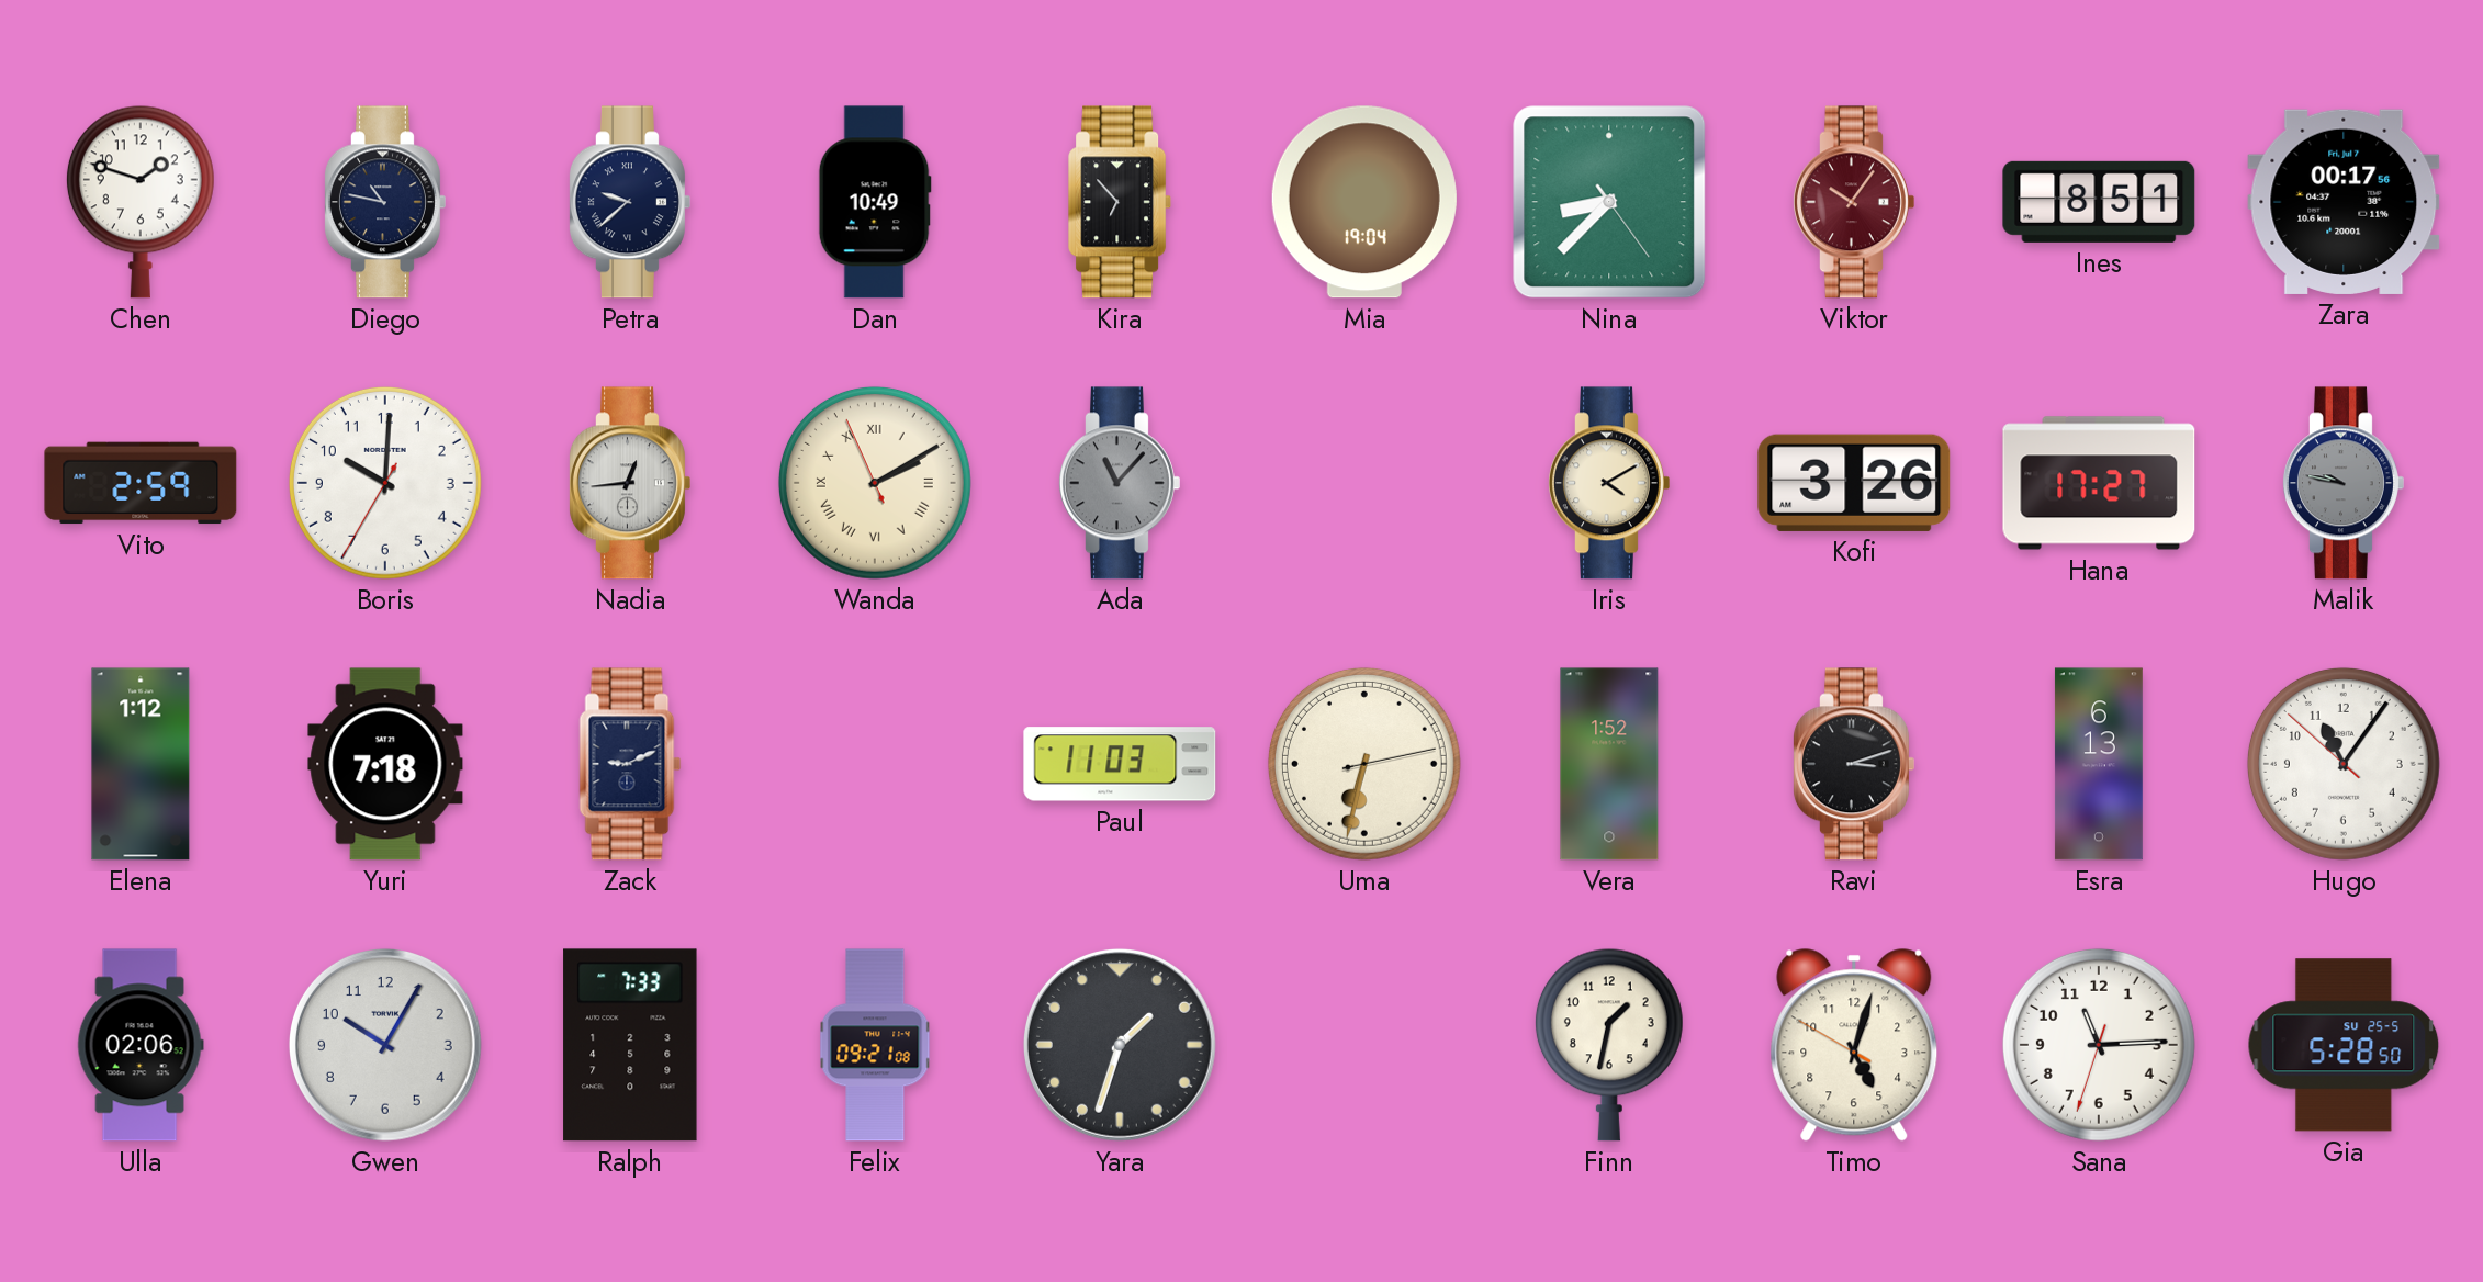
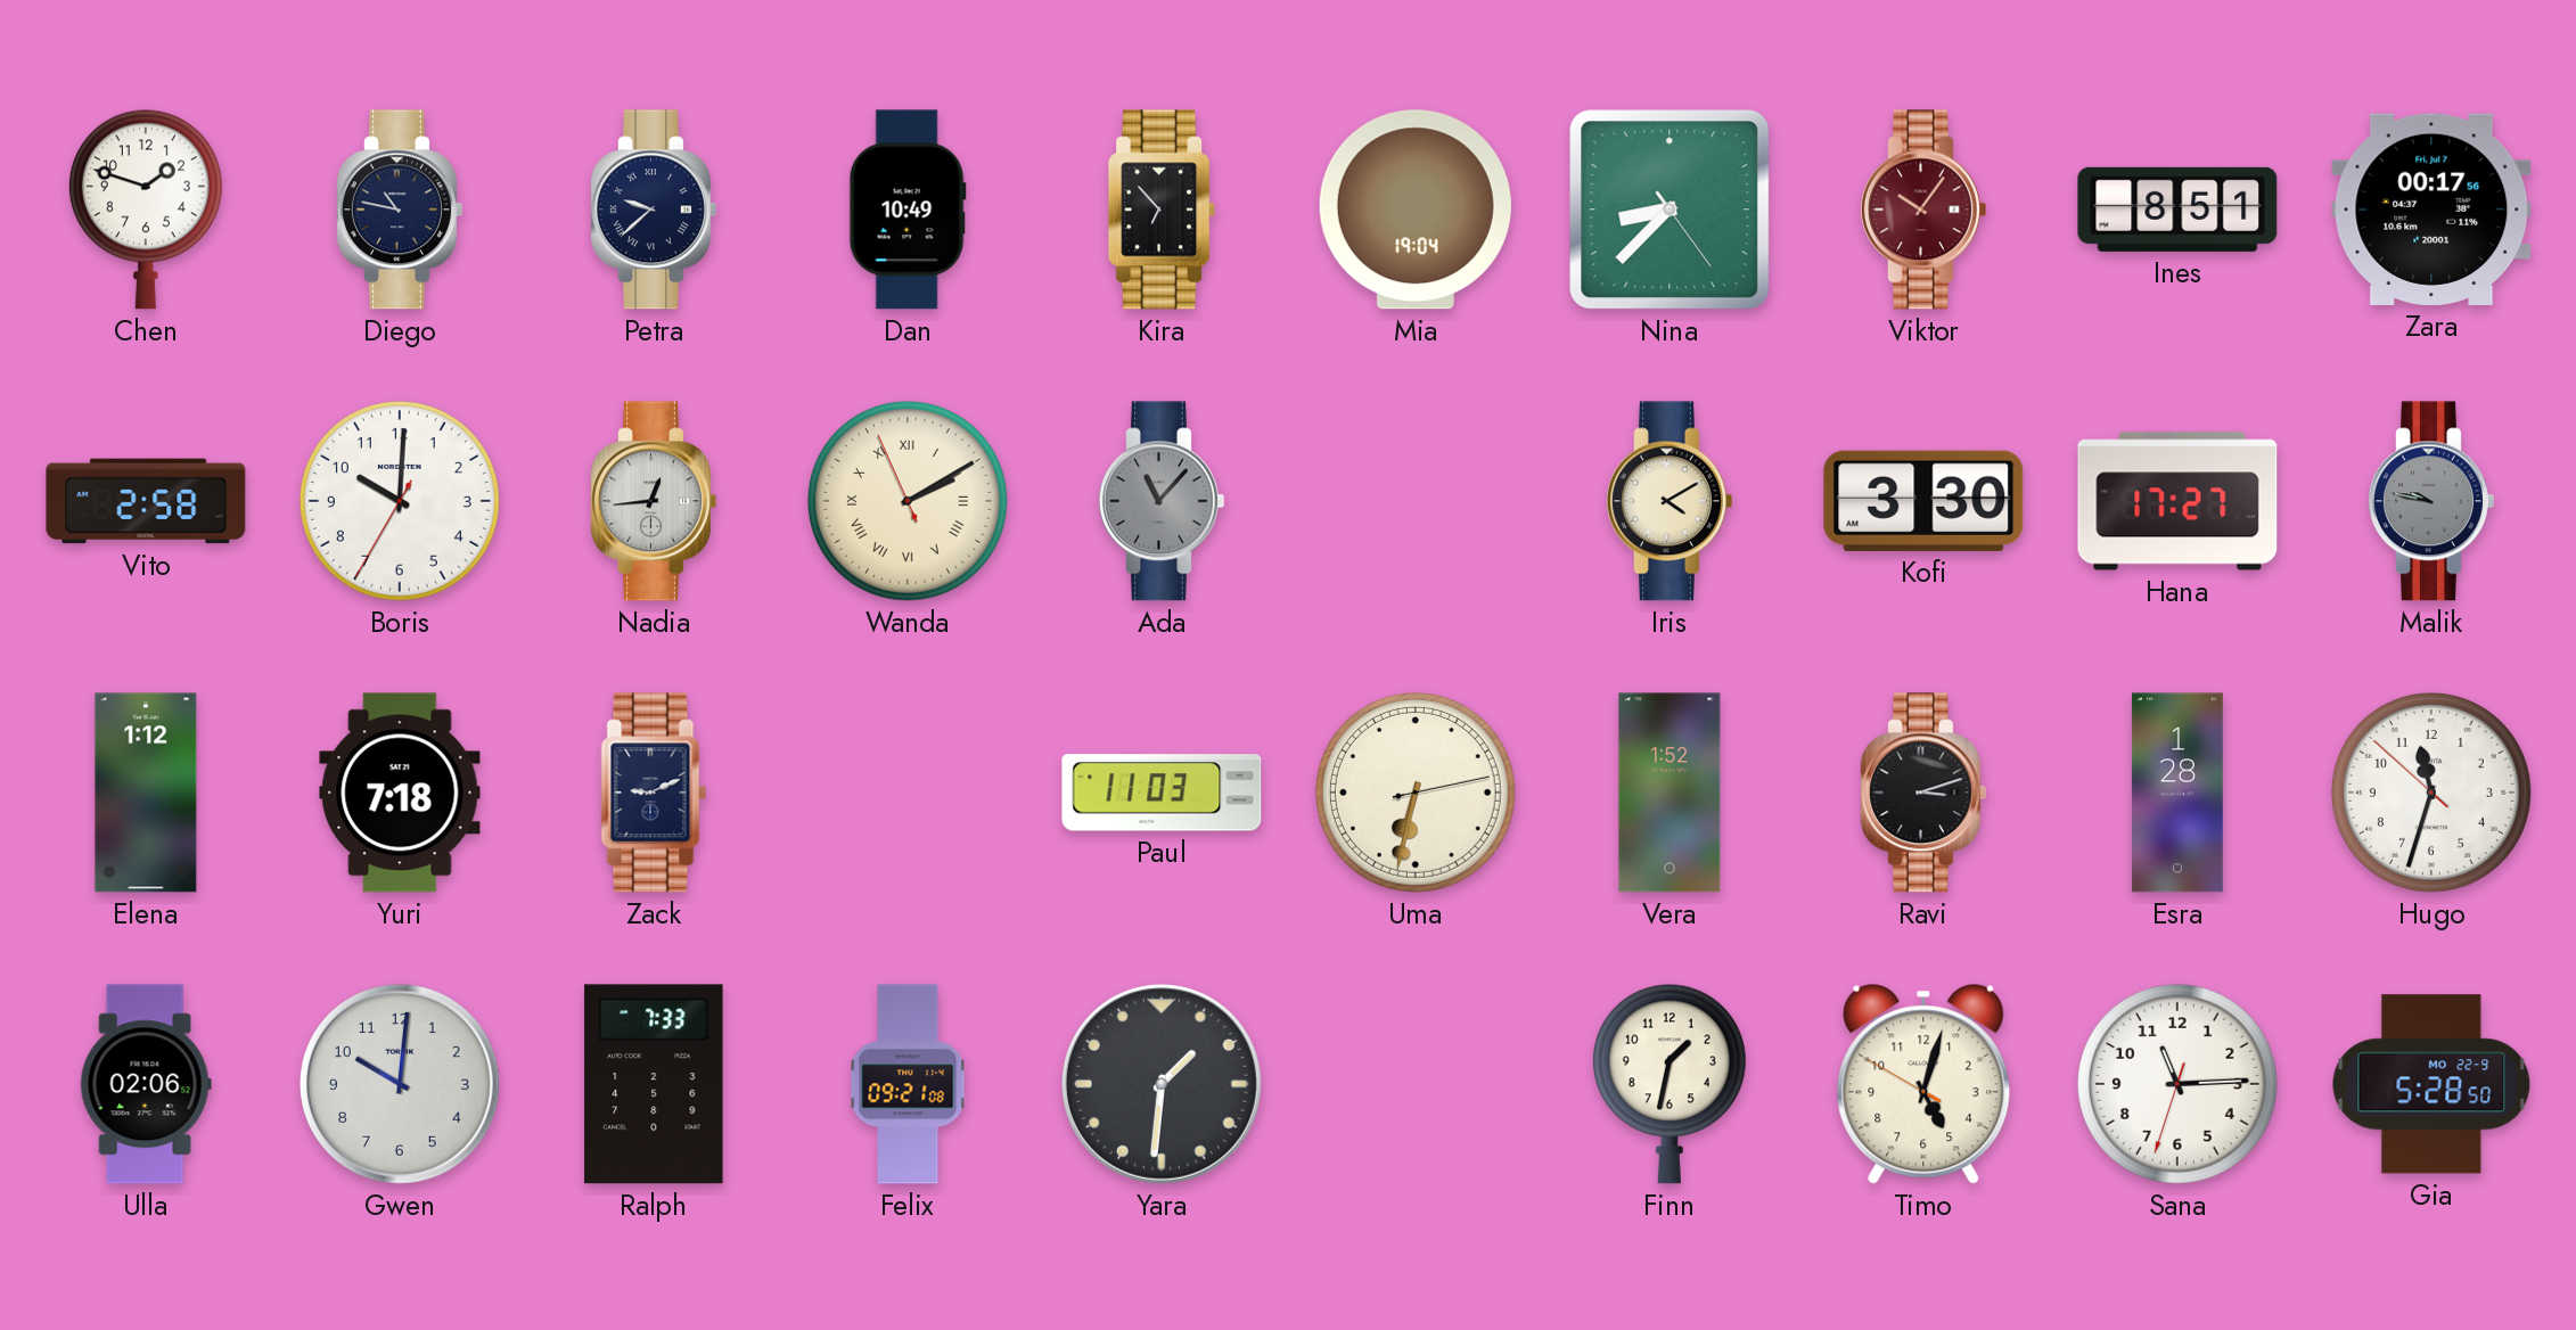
Vito: 2:59 -> 2:58
Kofi: 3:26 -> 3:30
Esra: 6:13 -> 1:28
Hugo: 11:05 -> 11:32
Gwen: 10:05 -> 10:01
Yara: 1:33 -> 1:31
Gia date: SU 25-5 -> MO 22-9
